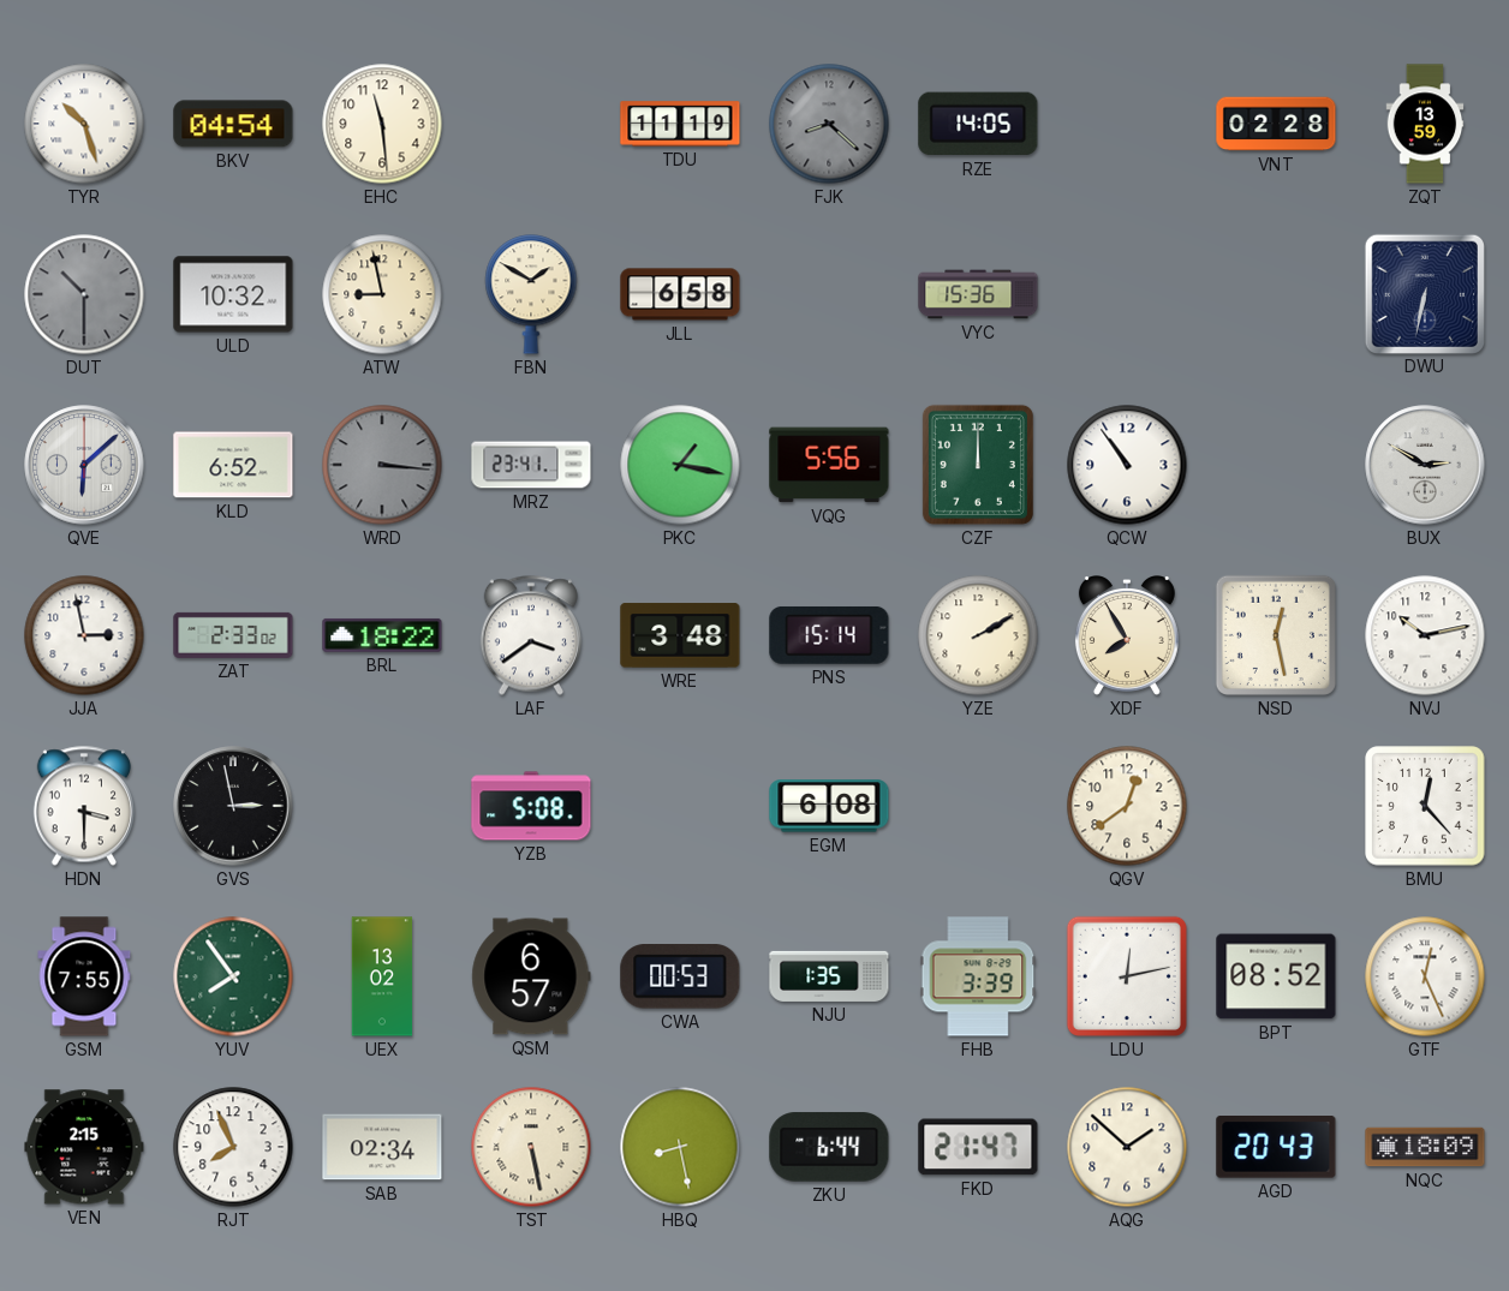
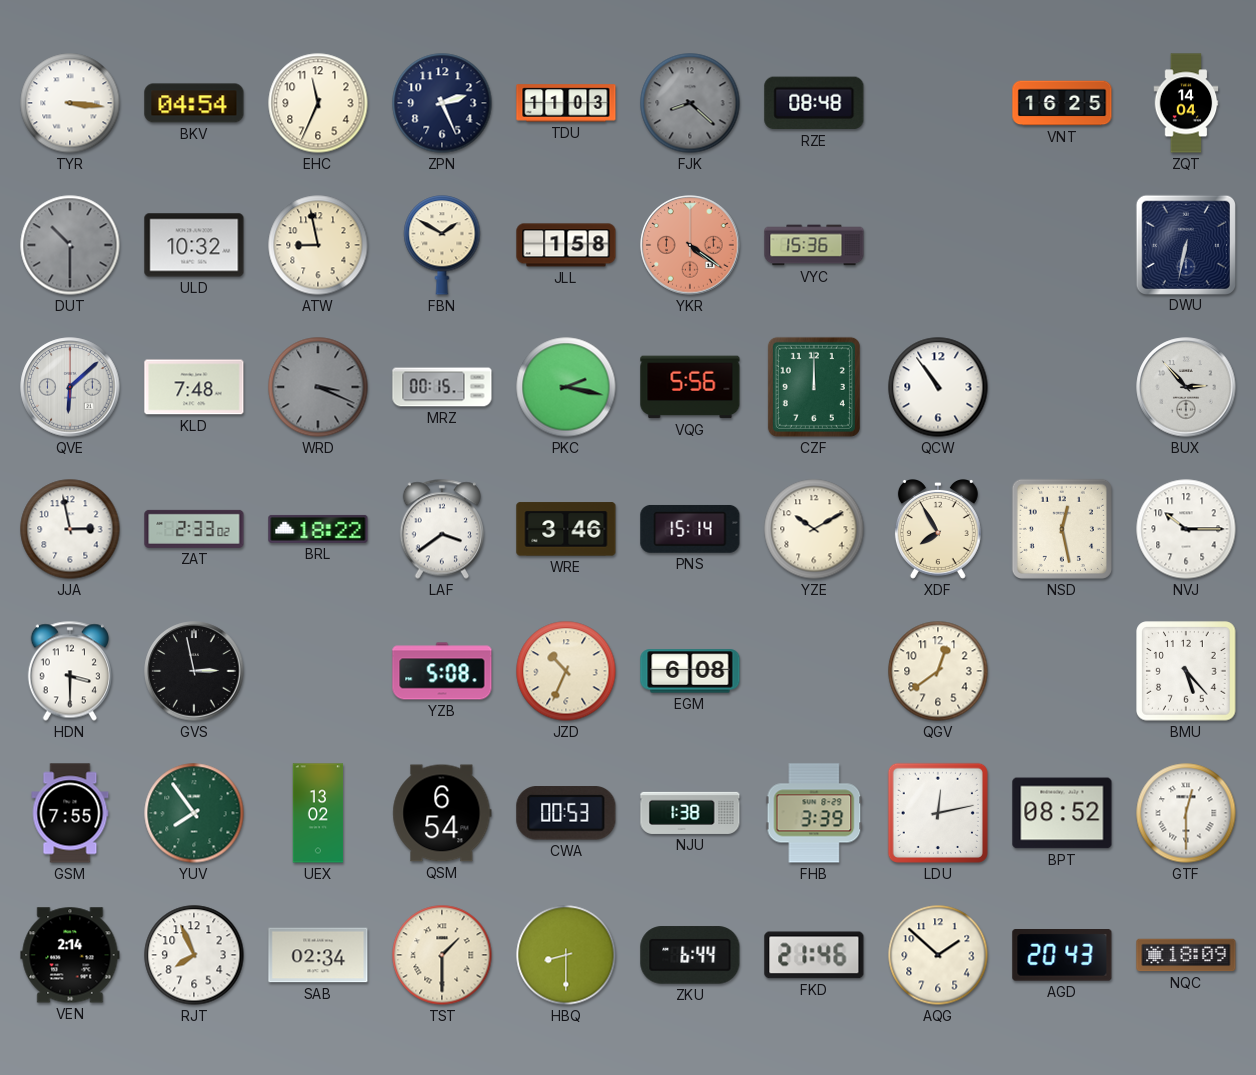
TYR: 10:27 -> 3:16
EHC: 11:29 -> 11:34
ZPN: none -> 2:26
TDU: 11:19 -> 11:03
RZE: 14:05 -> 08:48
VNT: 02:28 -> 16:25
ZQT: 13:59 -> 14:04
JLL: 6:58 -> 1:58
YKR: none -> 4:21
KLD: 6:52 -> 7:48
WRD: 3:16 -> 3:19
MRZ: 23:41 -> 00:15
PKC: 1:17 -> 2:17
BUX: 2:50 -> 2:53
WRE: 3:48 -> 3:46
YZE: 2:10 -> 10:10
NVJ: 10:13 -> 10:15
JZD: none -> 10:34
BMU: 12:23 -> 5:23
QSM: 6:57 -> 6:54
NJU: 1:35 -> 1:38
GTF: 12:26 -> 12:30
VEN: 2:15 -> 2:14
TST: 5:28 -> 1:30
HBQ: 8:28 -> 8:30
FKD: 21:47 -> 21:46
